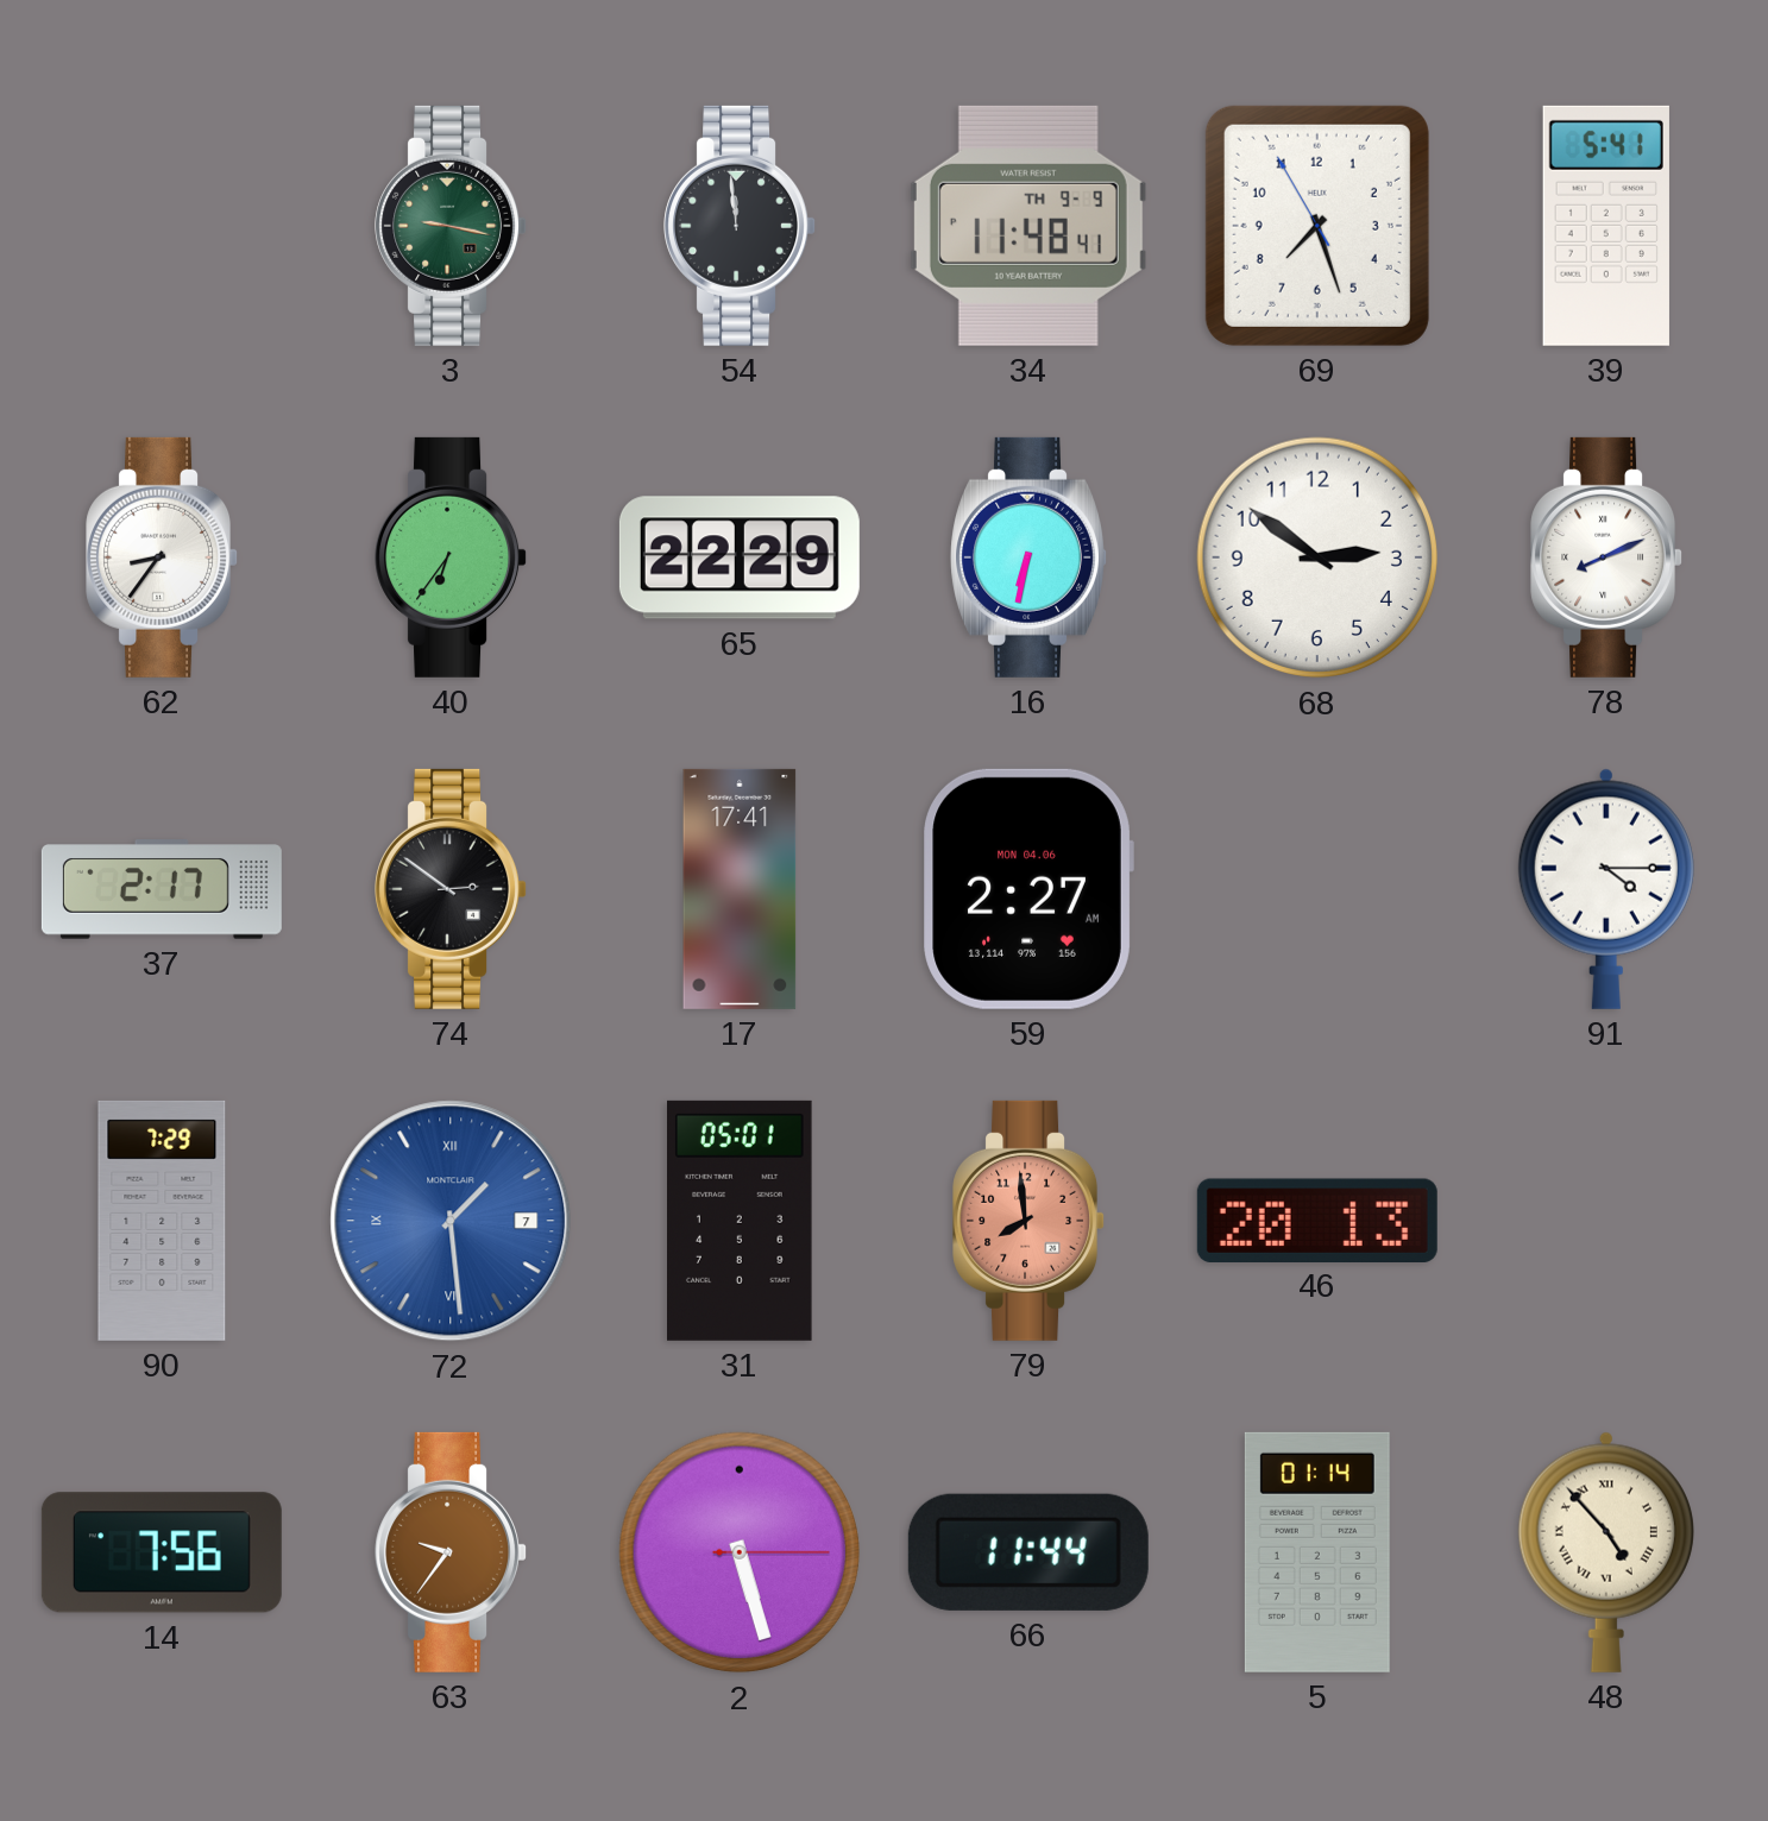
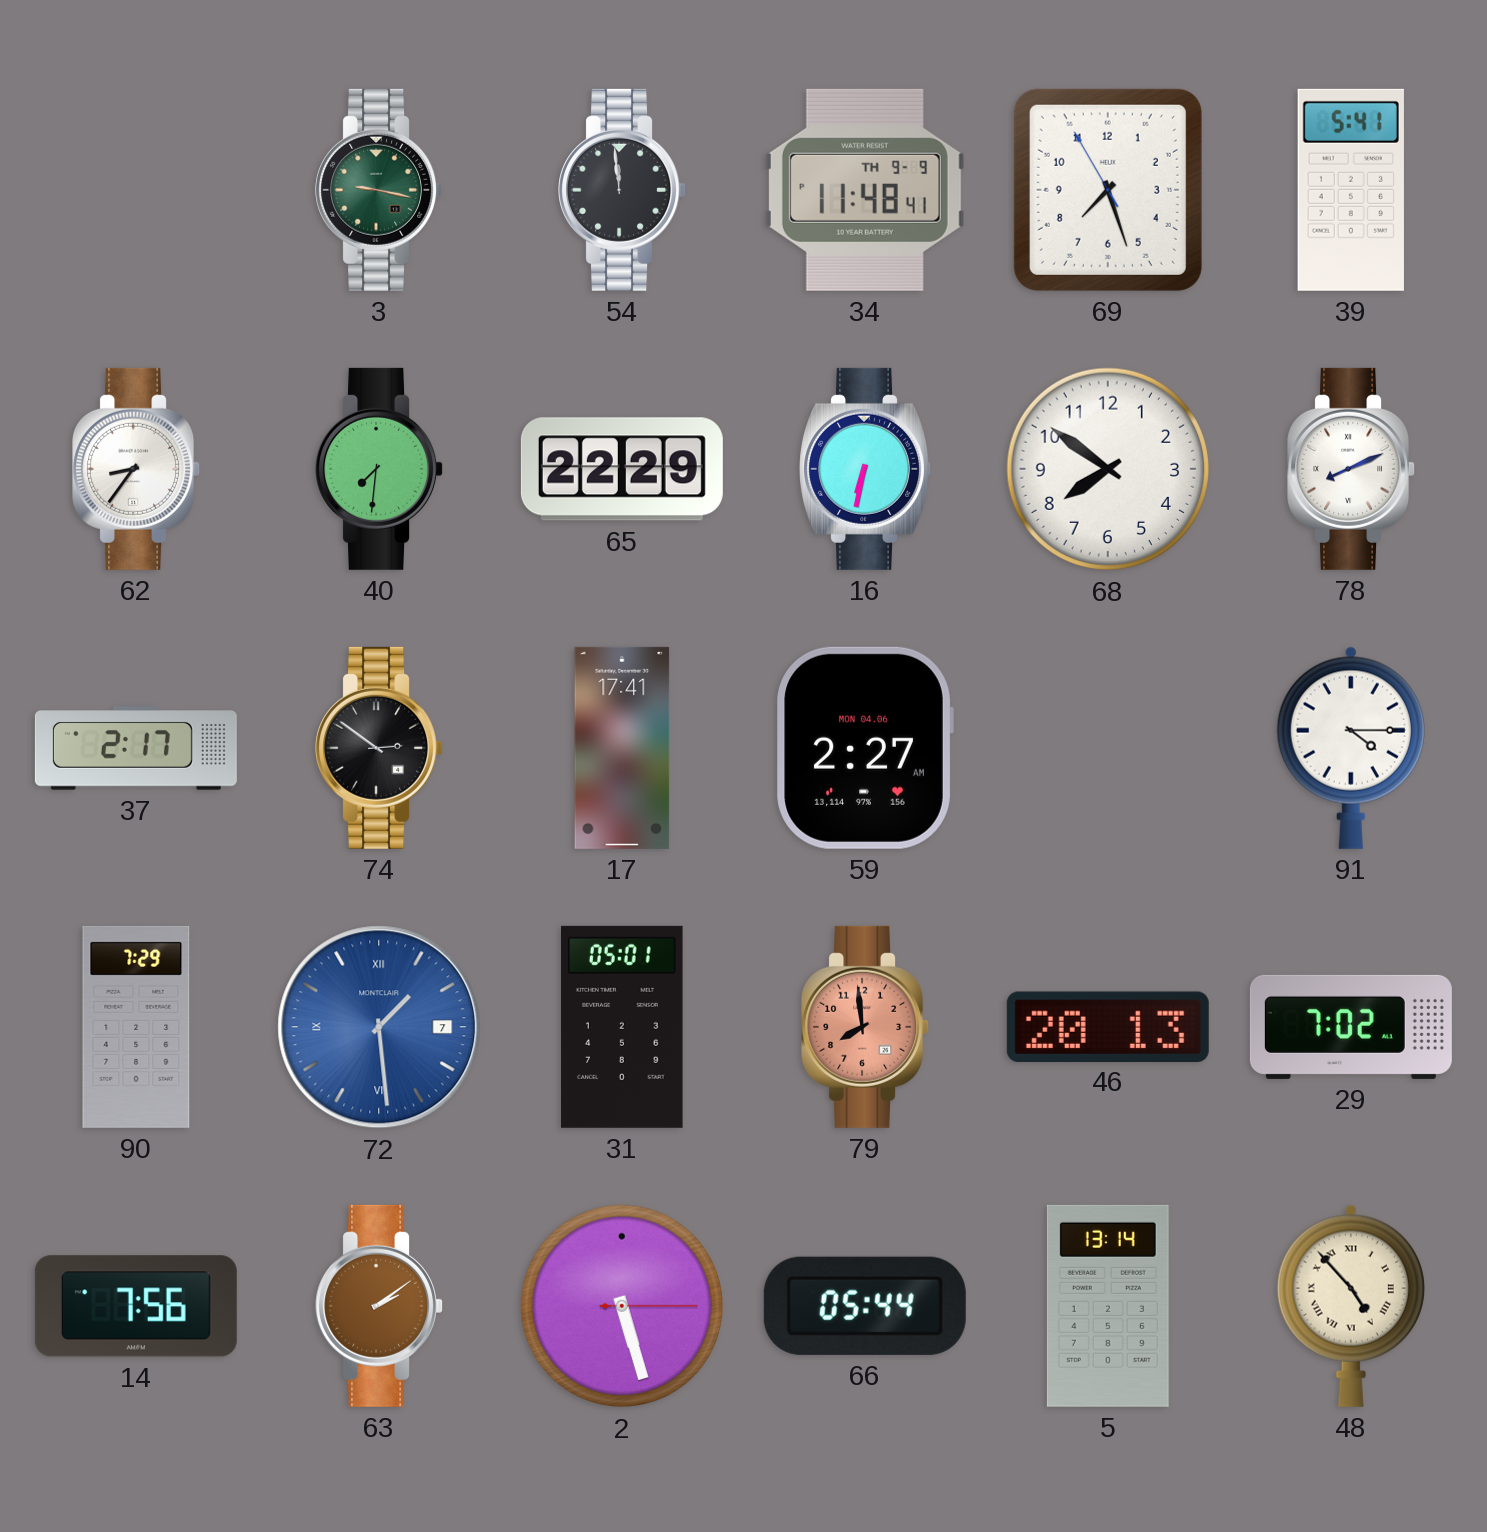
40: 6:36 -> 7:31
68: 2:51 -> 7:51
29: none -> 7:02
63: 9:36 -> 2:09
66: 11:44 -> 05:44
5: 01:14 -> 13:14
